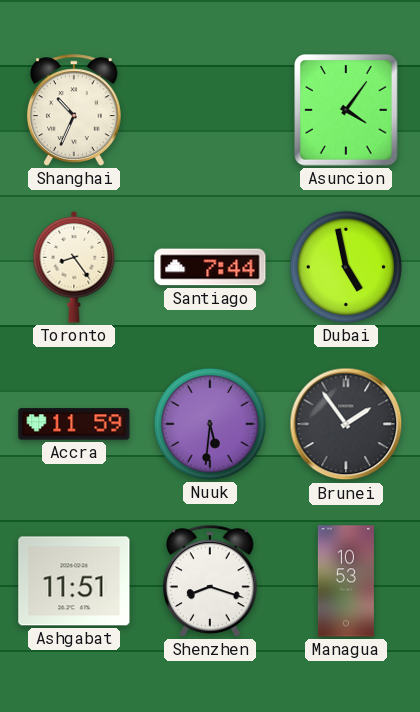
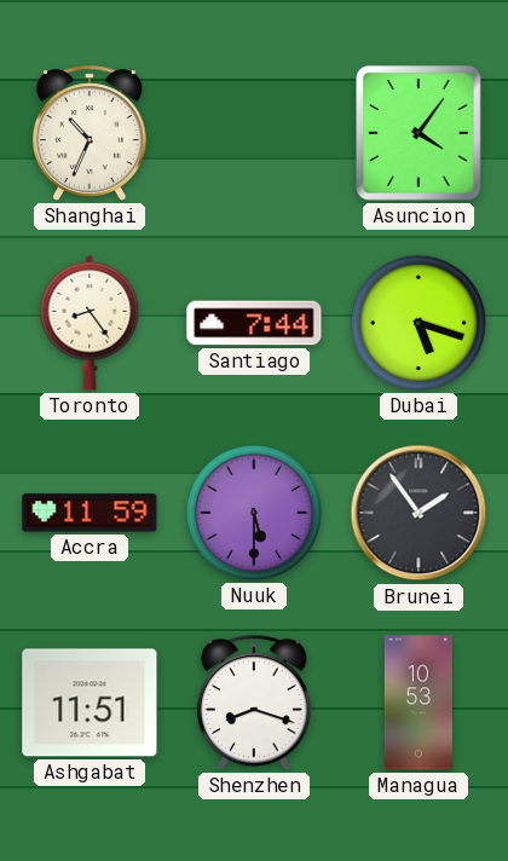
Dubai: 4:58 -> 5:18
Nuuk: 5:31 -> 5:30
